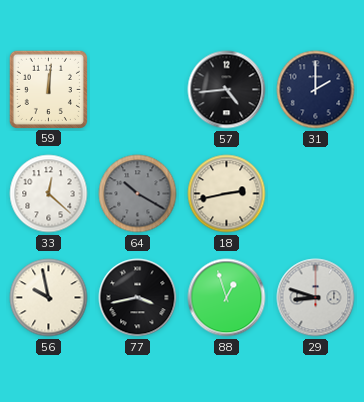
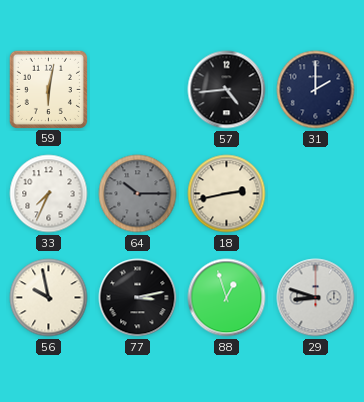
59: 12:01 -> 6:02
33: 12:22 -> 7:34
64: 10:20 -> 10:15
77: 3:43 -> 3:13
